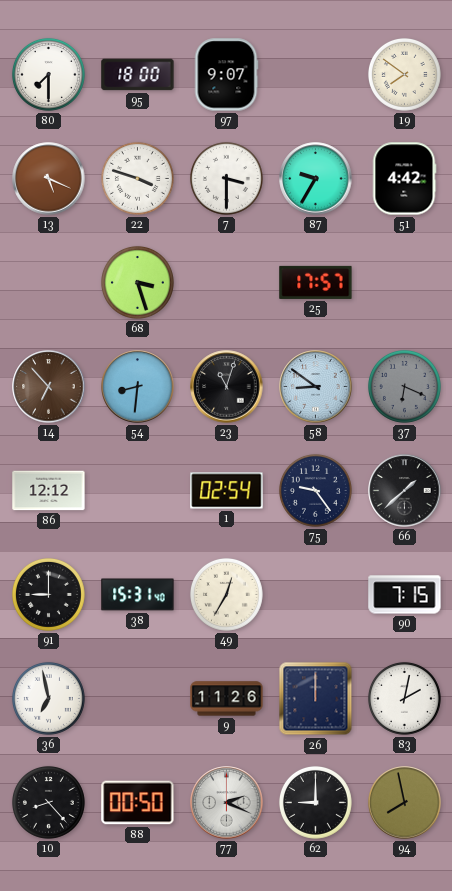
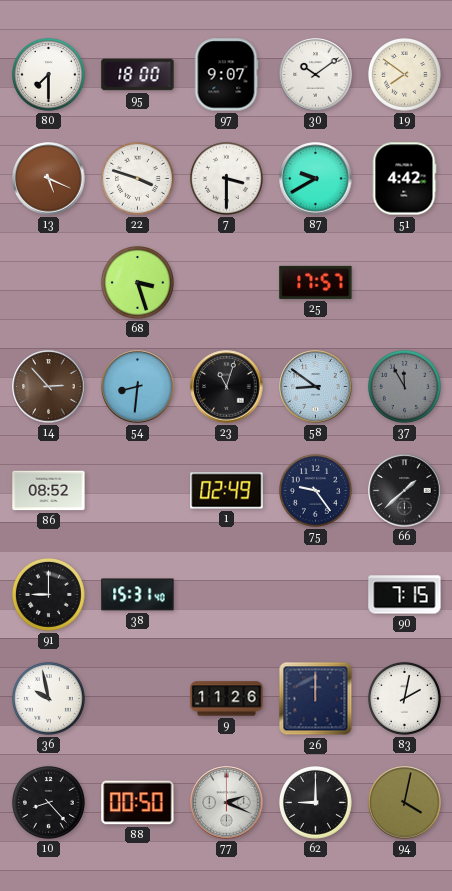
30: none -> 10:09
87: 9:35 -> 9:40
14: 6:53 -> 2:53
37: 6:19 -> 11:55
86: 12:12 -> 08:52
1: 02:54 -> 02:49
49: 12:35 -> none
36: 6:58 -> 9:58
94: 7:58 -> 4:02
